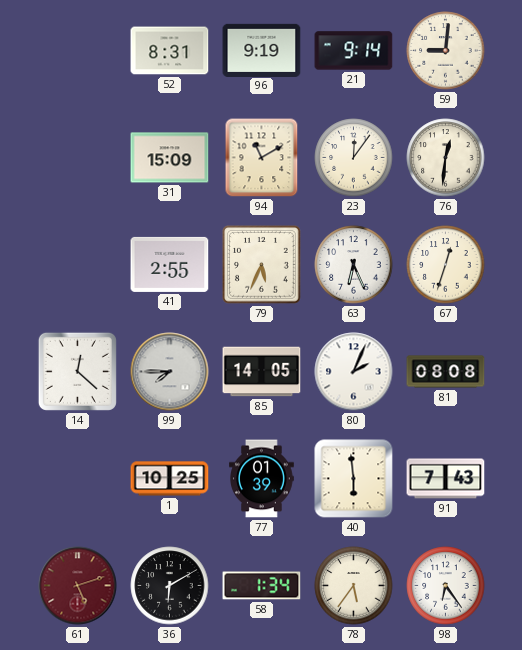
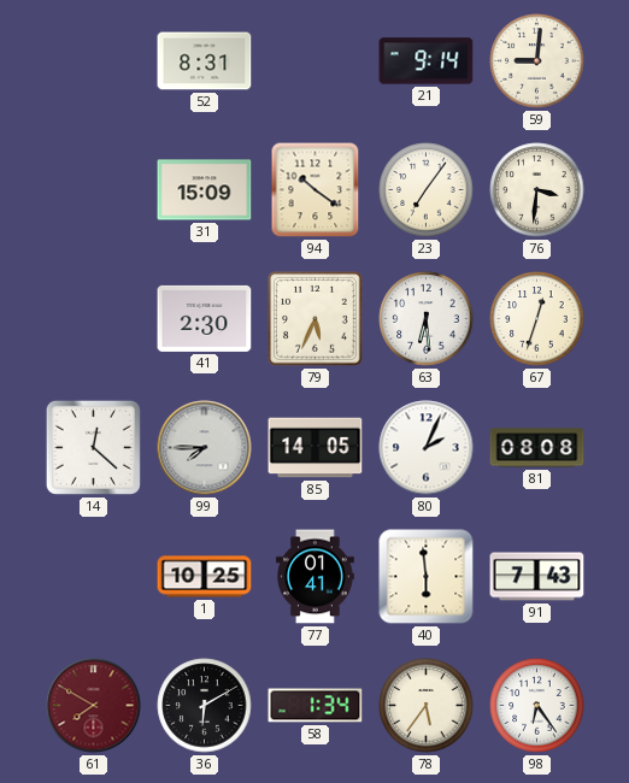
96: 9:19 -> none
94: 11:10 -> 10:21
23: 12:06 -> 7:06
76: 12:31 -> 3:31
41: 2:55 -> 2:30
63: 6:26 -> 6:29
77: 01:39 -> 01:41
61: 5:12 -> 7:50
